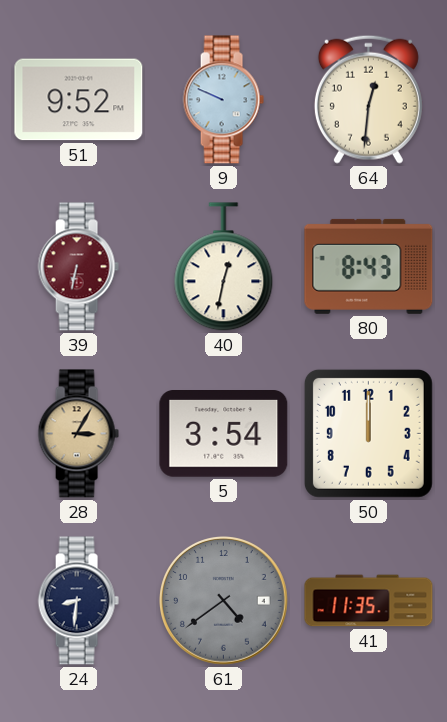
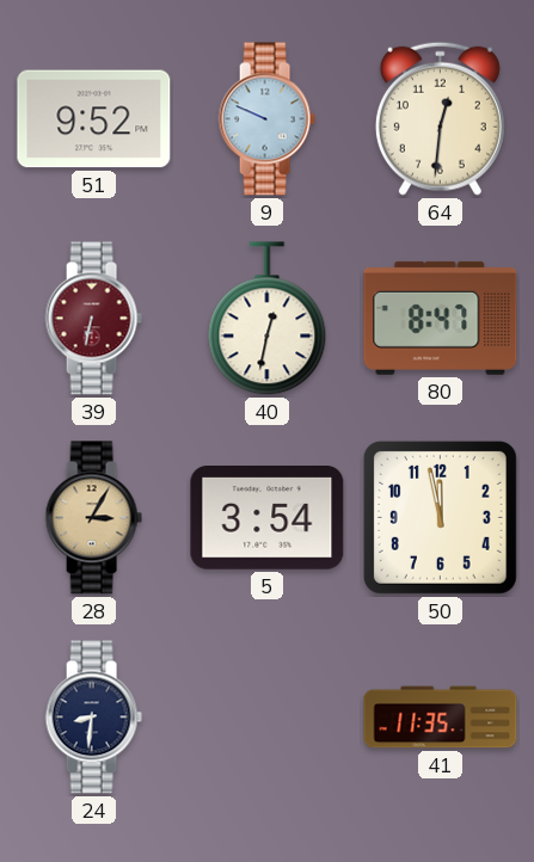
80: 8:43 -> 8:47
50: 12:00 -> 11:58
61: 4:39 -> none
